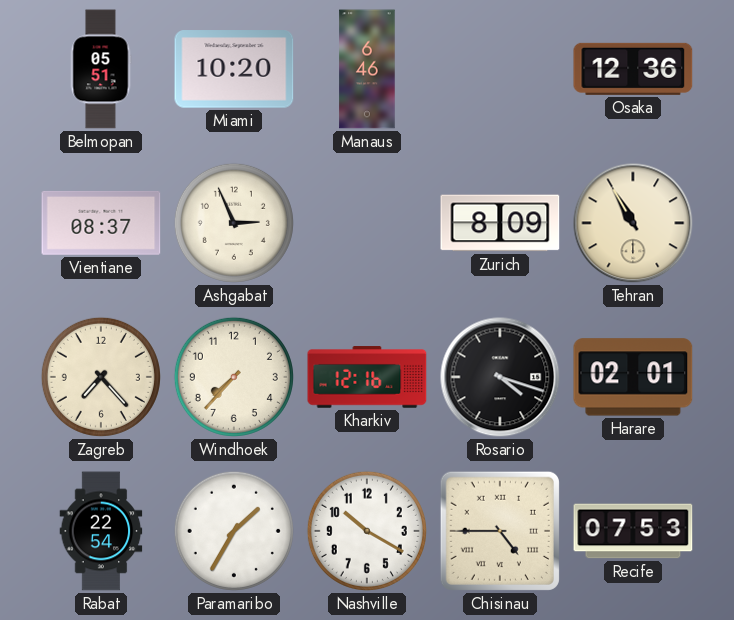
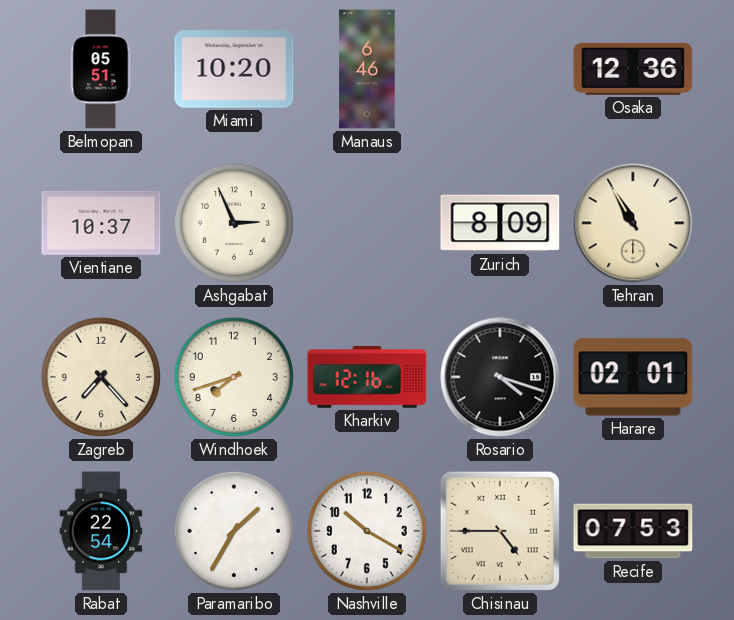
Vientiane: 08:37 -> 10:37
Windhoek: 7:37 -> 7:42
